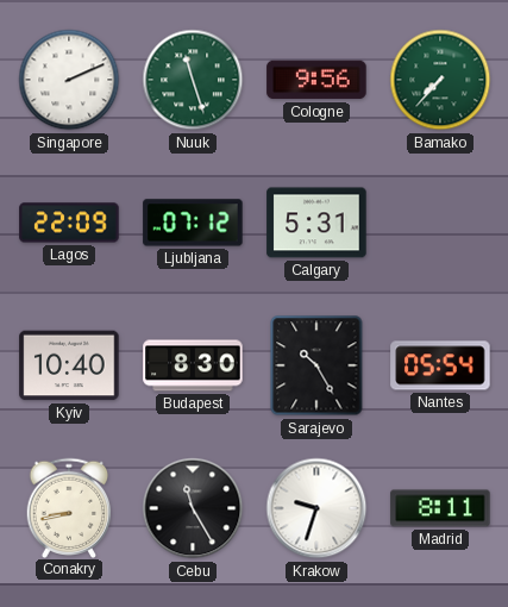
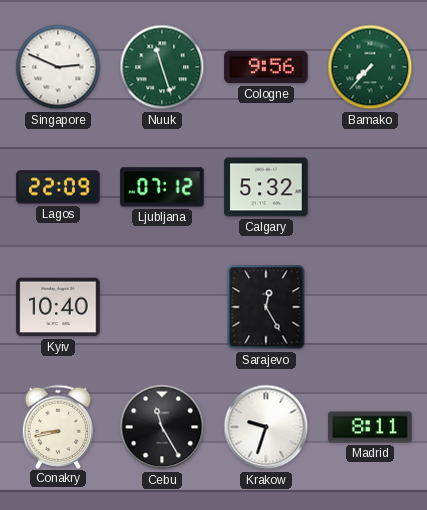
Singapore: 2:11 -> 2:49
Calgary: 5:31 -> 5:32
Budapest: 8:30 -> none
Sarajevo: 10:25 -> 12:25
Nantes: 05:54 -> none
